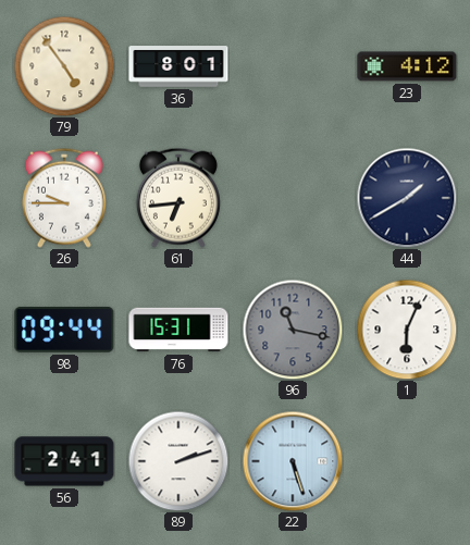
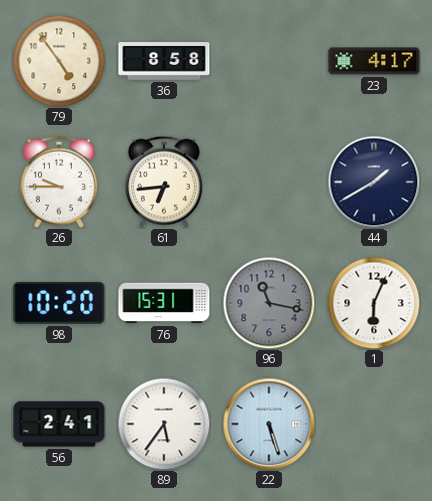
36: 8:01 -> 8:58
23: 4:12 -> 4:17
98: 09:44 -> 10:20
89: 2:12 -> 5:36
